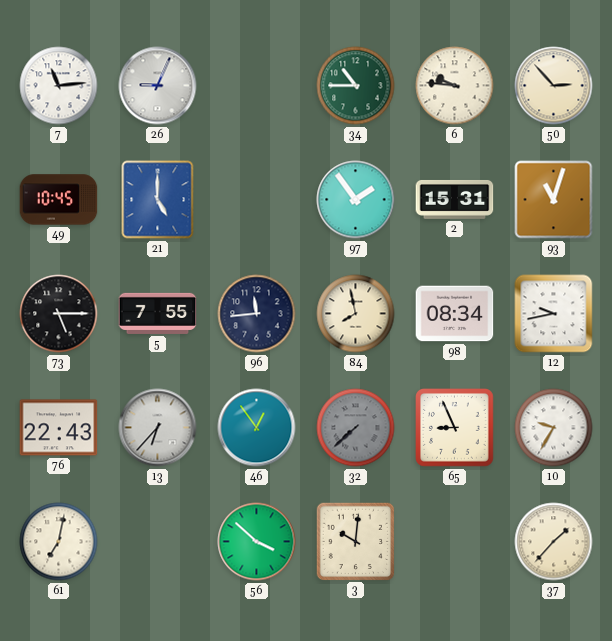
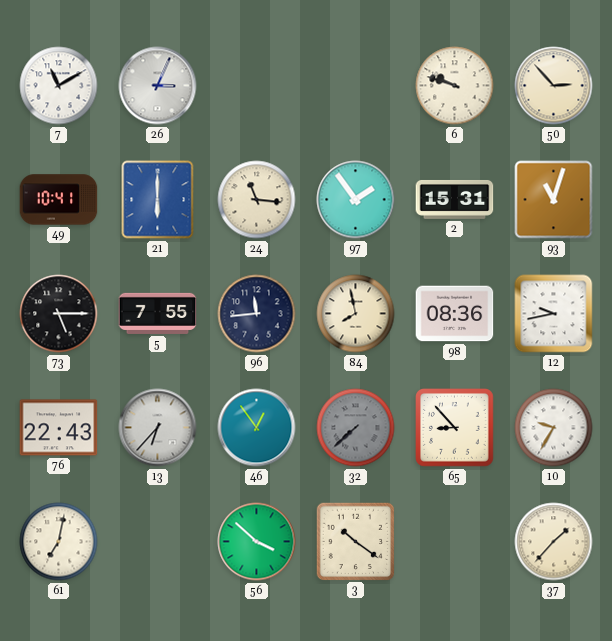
7: 11:14 -> 11:10
26: 9:04 -> 3:04
34: 10:45 -> none
6: 9:46 -> 9:48
49: 10:45 -> 10:41
21: 5:00 -> 6:00
24: none -> 11:16
98: 08:34 -> 08:36
65: 8:56 -> 8:53
3: 10:01 -> 10:21
